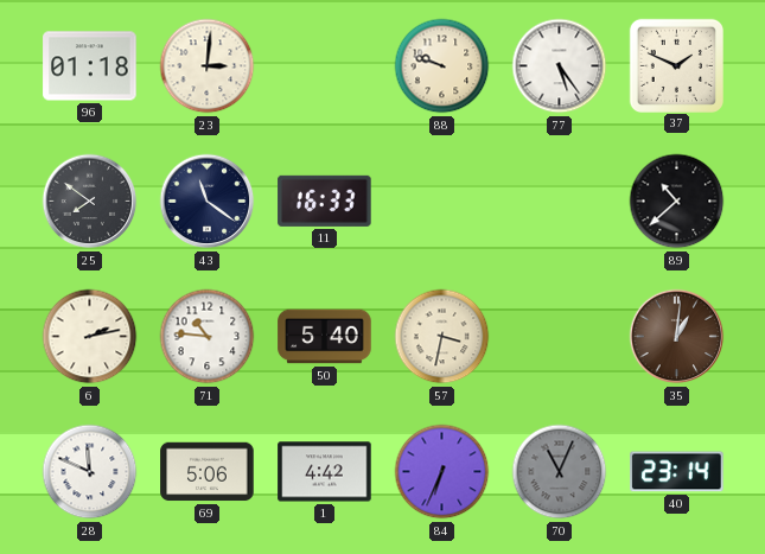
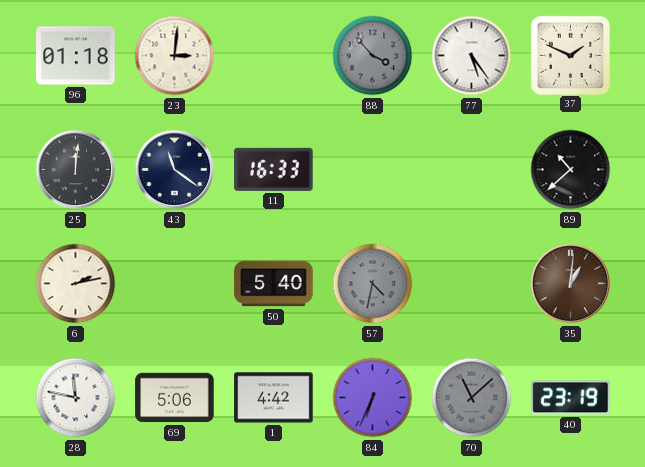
88: 9:48 -> 3:53
88 dial: cream -> grey
25: 7:51 -> 12:01
71: 10:46 -> none
57: 3:32 -> 4:32
57 dial: cream -> grey
28: 11:49 -> 11:47
70: 11:04 -> 11:08
40: 23:14 -> 23:19
